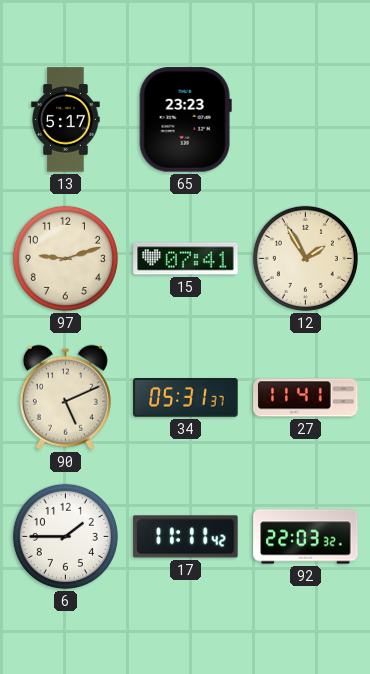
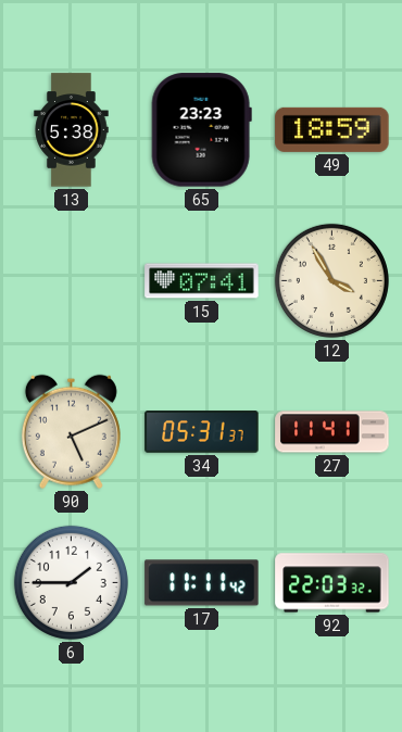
13: 5:17 -> 5:38
49: none -> 18:59
97: 9:12 -> none
12: 1:55 -> 3:55
